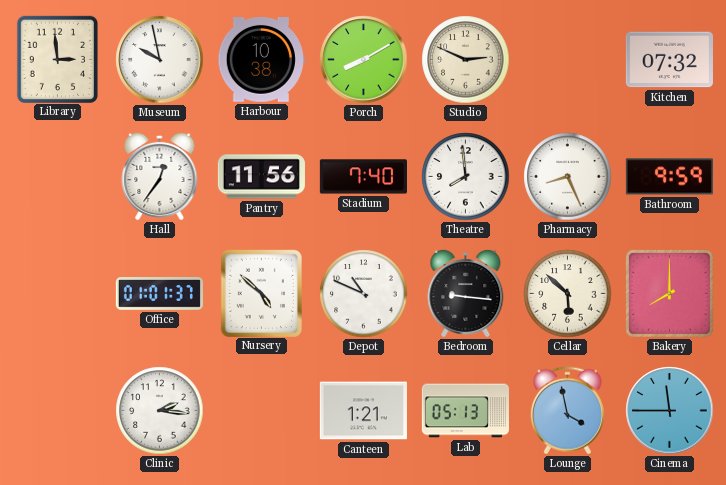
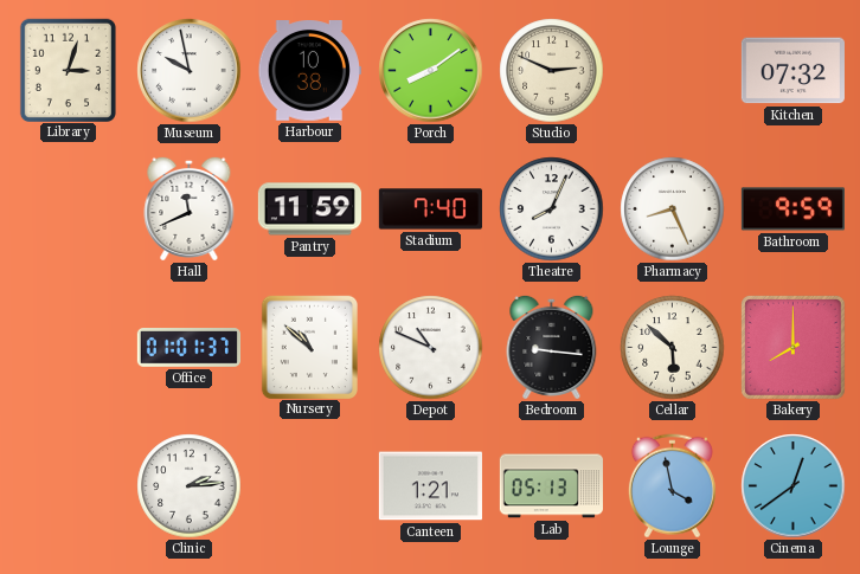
Library: 2:59 -> 3:03
Porch: 8:10 -> 8:09
Hall: 12:36 -> 11:41
Pantry: 11:56 -> 11:59
Theatre: 7:59 -> 8:04
Nursery: 4:52 -> 10:52
Clinic: 2:16 -> 2:14
Cinema: 11:45 -> 12:39
